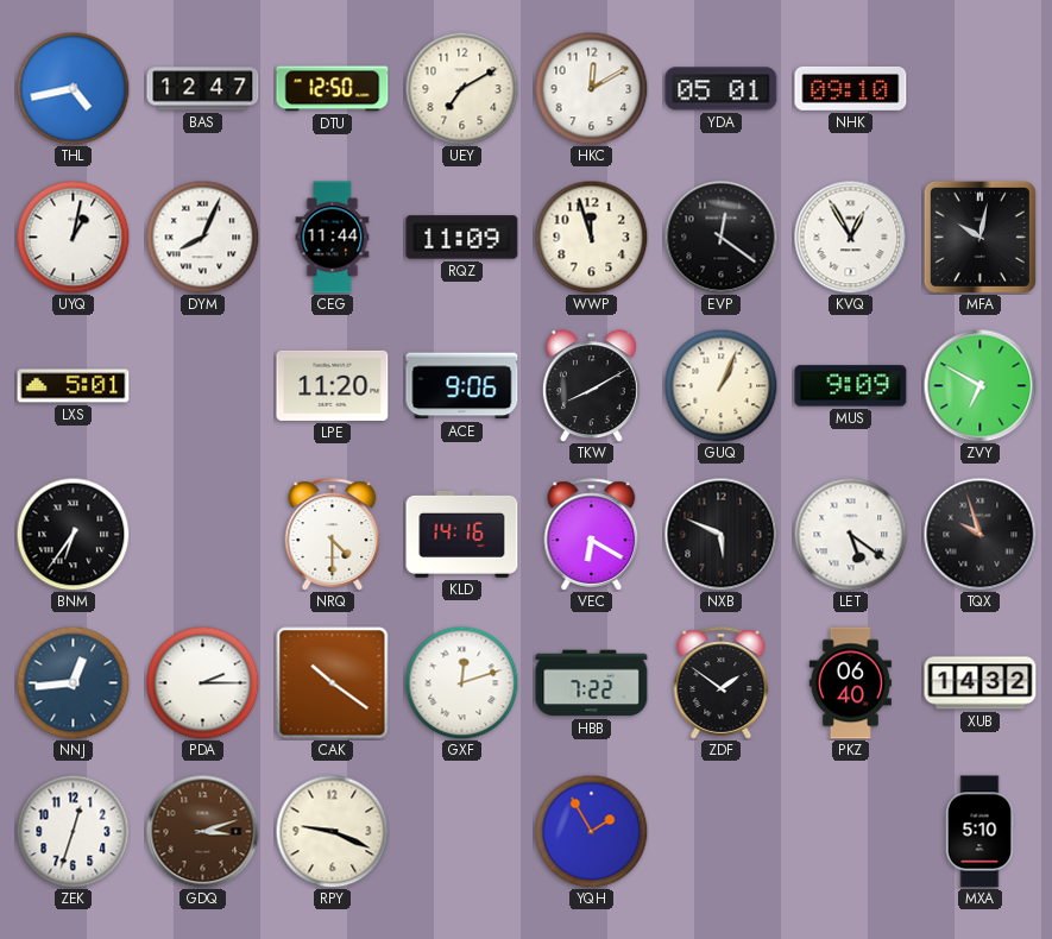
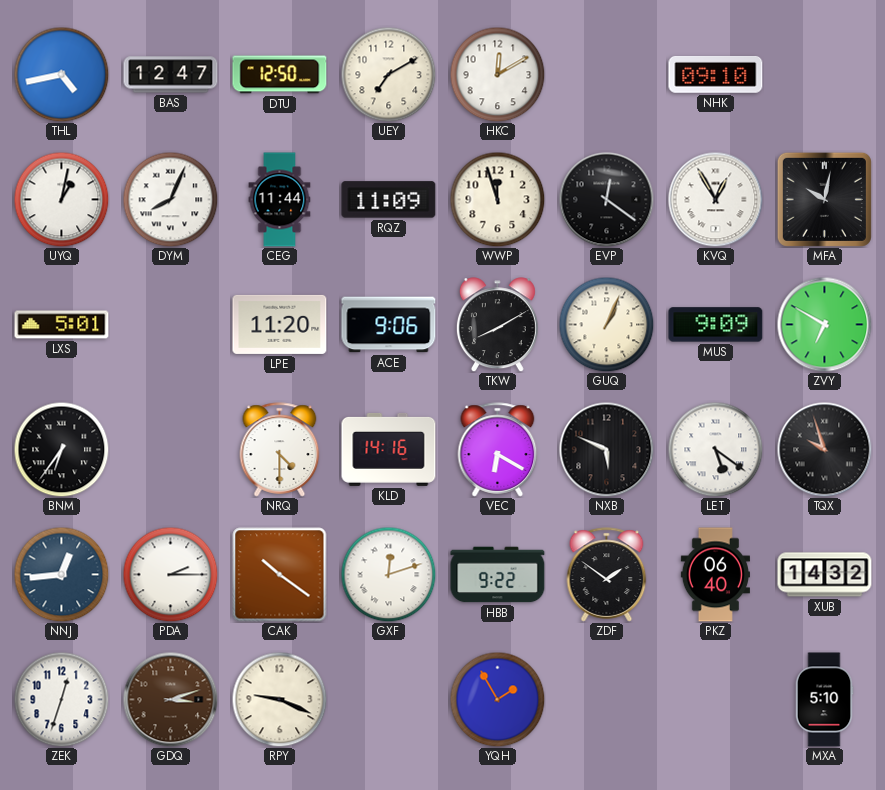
YDA: 05:01 -> none
HBB: 7:22 -> 9:22
